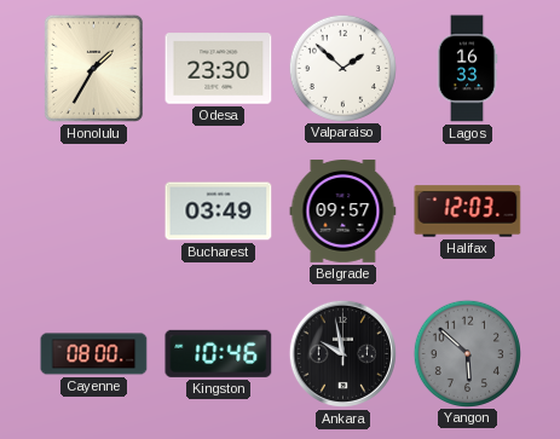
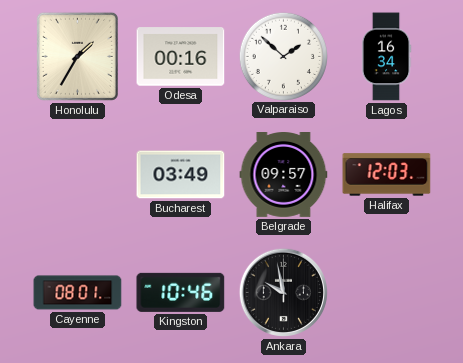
Odesa: 23:30 -> 00:16
Lagos: 16:33 -> 16:34
Cayenne: 08:00 -> 08:01
Yangon: 5:52 -> none
